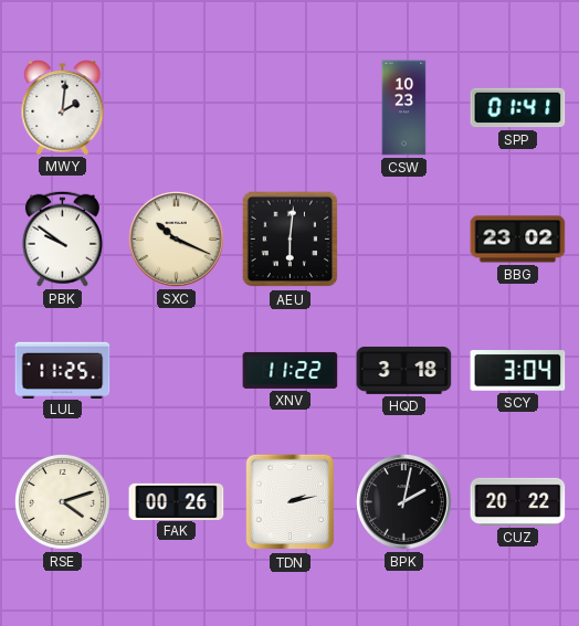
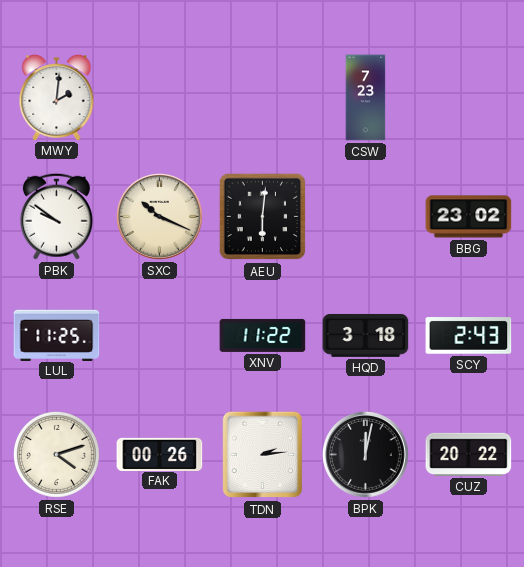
CSW: 10:23 -> 7:23
SPP: 01:41 -> none
SCY: 3:04 -> 2:43
TDN: 2:13 -> 2:14
BPK: 2:02 -> 12:02
